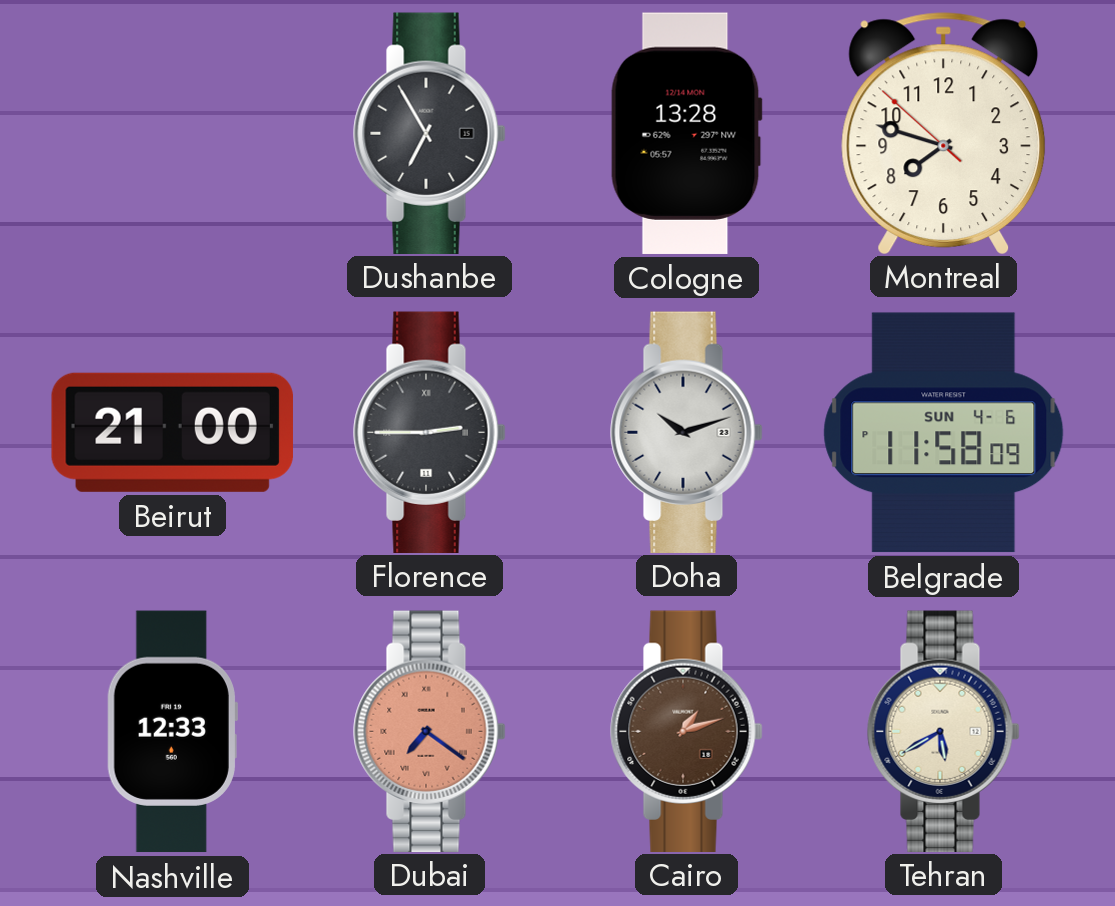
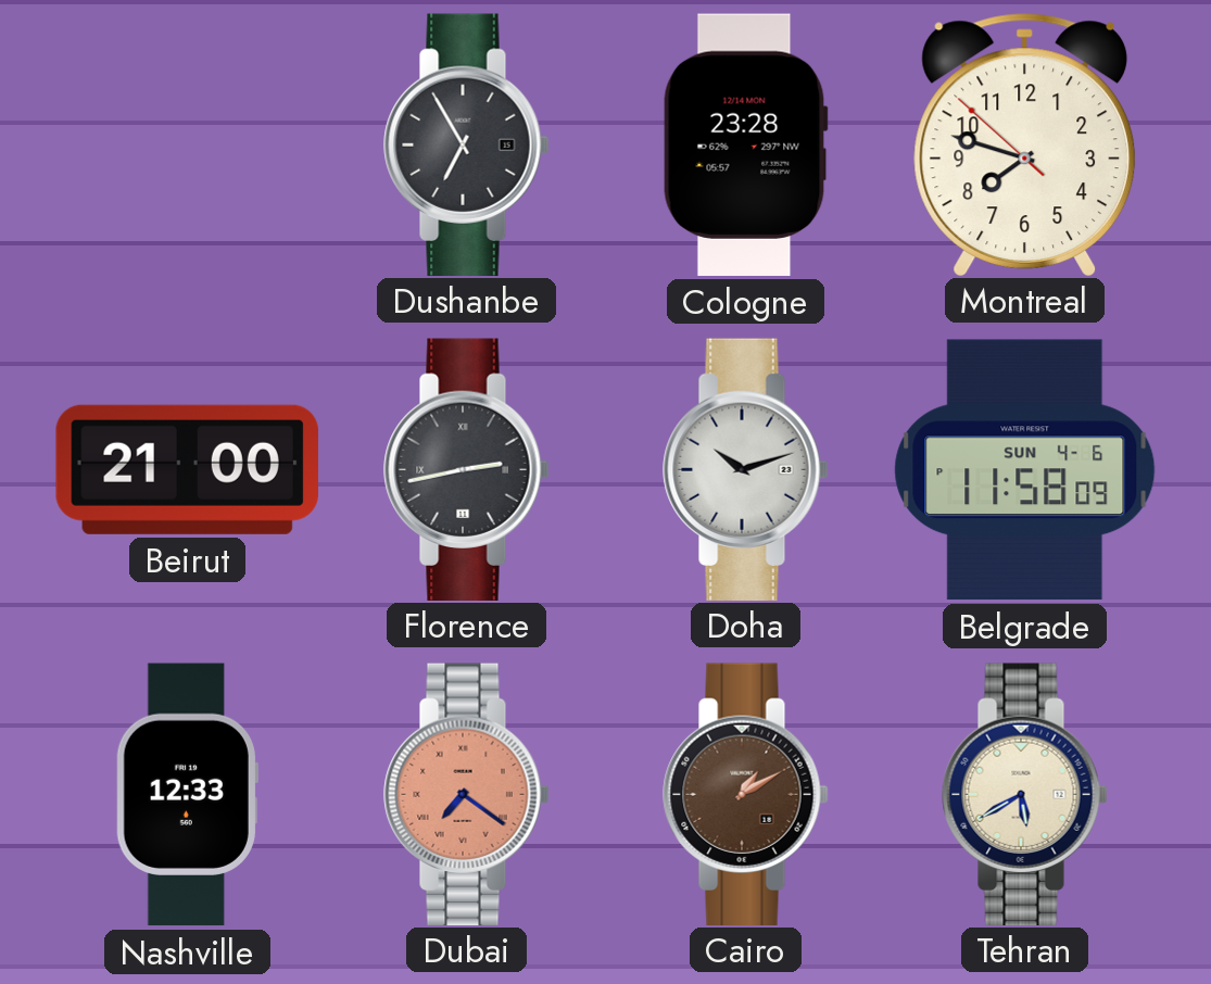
Cologne: 13:28 -> 23:28
Florence: 2:45 -> 2:43
Cairo: 1:12 -> 1:10
